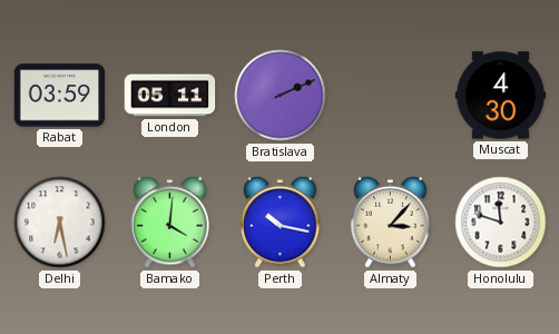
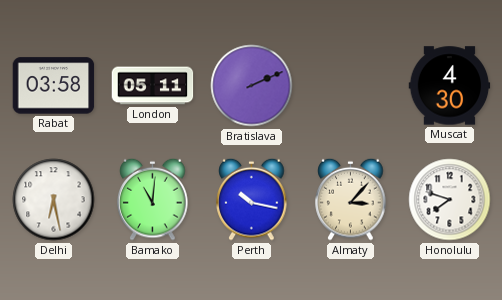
Rabat: 03:59 -> 03:58
Bamako: 4:01 -> 11:01
Honolulu: 11:48 -> 7:48
